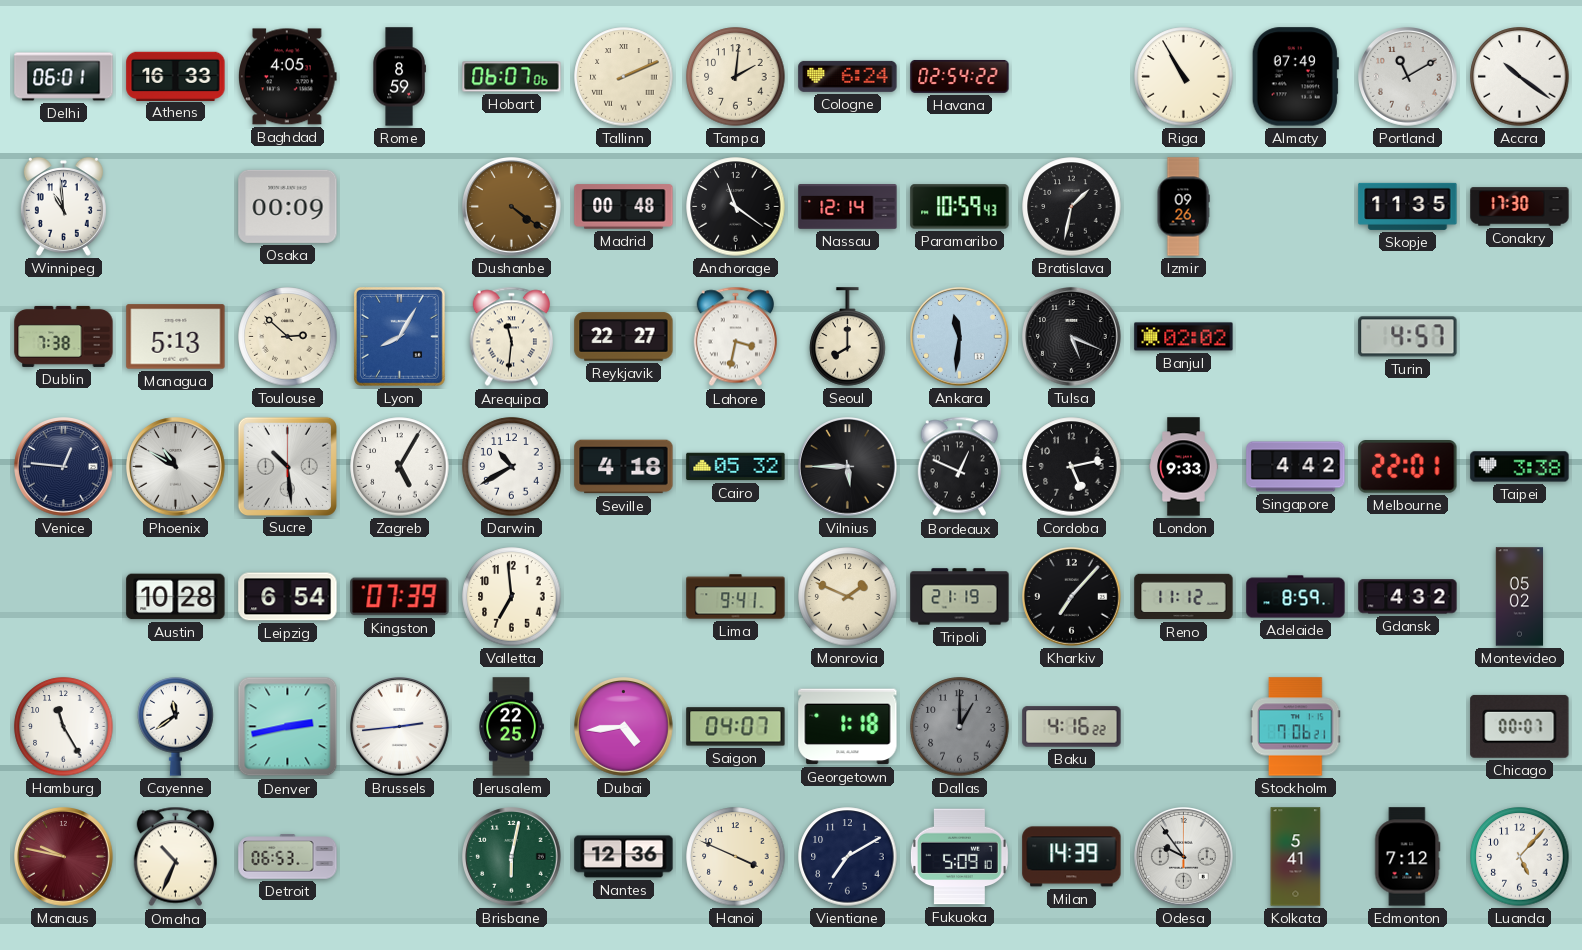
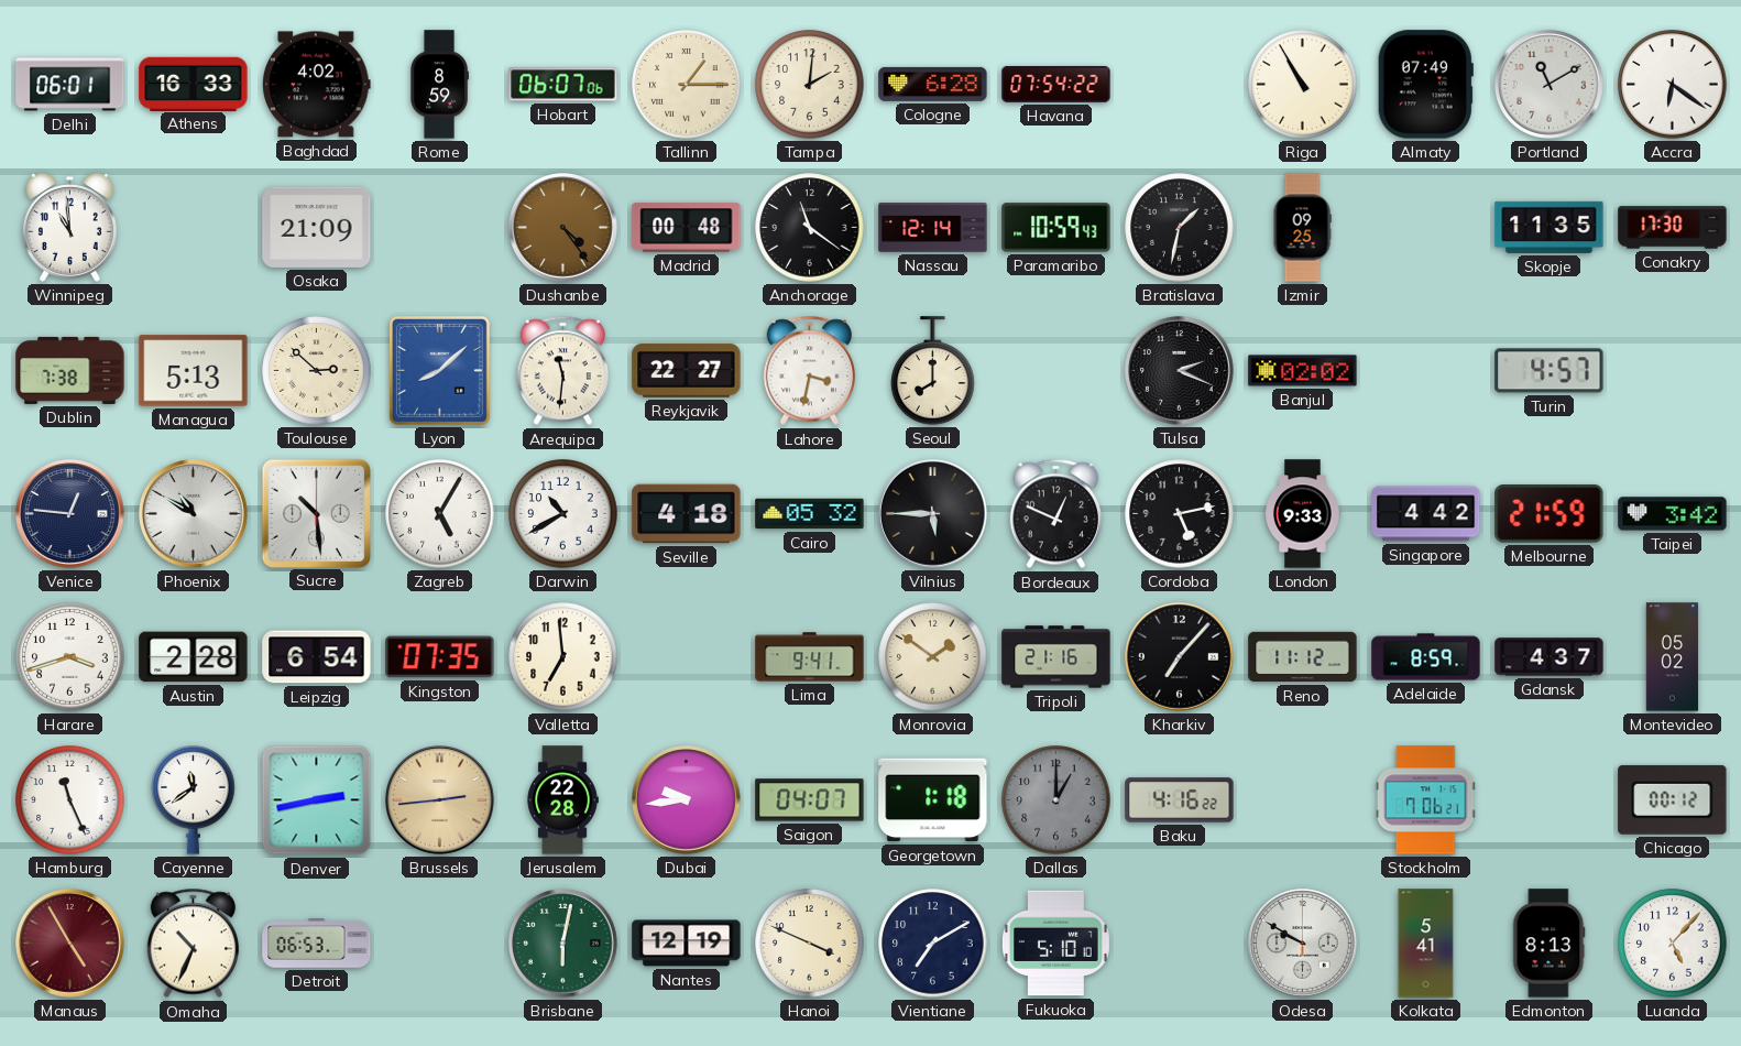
Baghdad: 4:05 -> 4:02
Tallinn: 2:11 -> 1:15
Cologne: 6:24 -> 6:28
Havana: 02:54 -> 07:54
Accra: 10:21 -> 6:21
Osaka: 00:09 -> 21:09
Dushanbe: 4:21 -> 4:24
Izmir: 09:26 -> 09:25
Lyon: 8:05 -> 8:08
Ankara: 11:31 -> none
Tulsa: 5:19 -> 2:19
Melbourne: 22:01 -> 21:59
Taipei: 3:38 -> 3:42
Harare: none -> 3:42
Austin: 10:28 -> 2:28
Kingston: 07:39 -> 07:35
Monrovia: 1:49 -> 1:51
Tripoli: 21:19 -> 21:16
Gdansk: 4:32 -> 4:37
Hamburg: 11:25 -> 11:26
Brussels dial: white -> champagne
Jerusalem: 22:25 -> 22:28
Dubai: 4:44 -> 9:44
Chicago: 00:07 -> 00:12
Manaus: 9:47 -> 4:55
Nantes: 12:36 -> 12:19
Fukuoka: 5:09 -> 5:10
Milan: 14:39 -> none
Odesa: 9:54 -> 9:50
Edmonton: 7:12 -> 8:13
